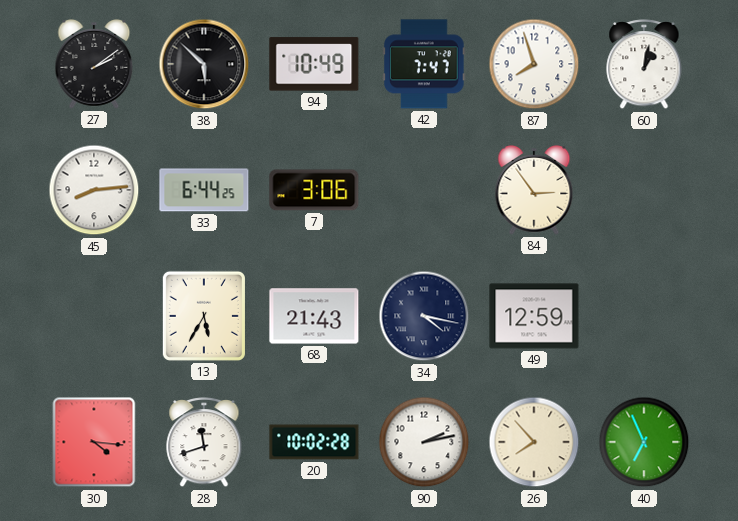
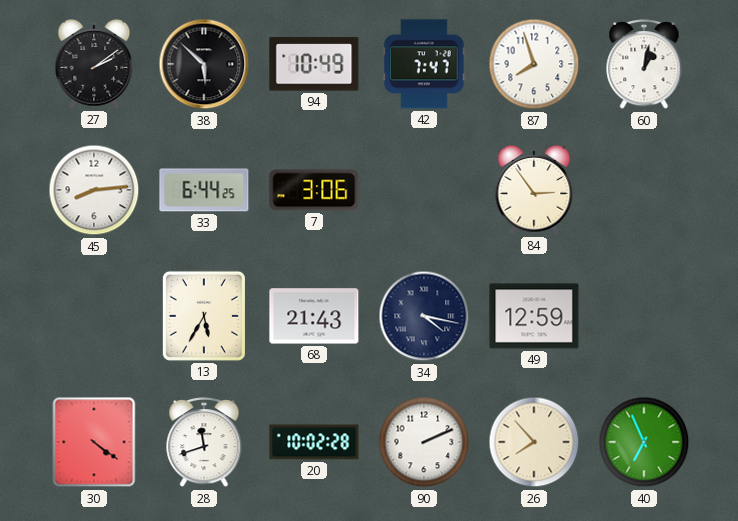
30: 4:16 -> 4:21
90: 2:13 -> 2:11
